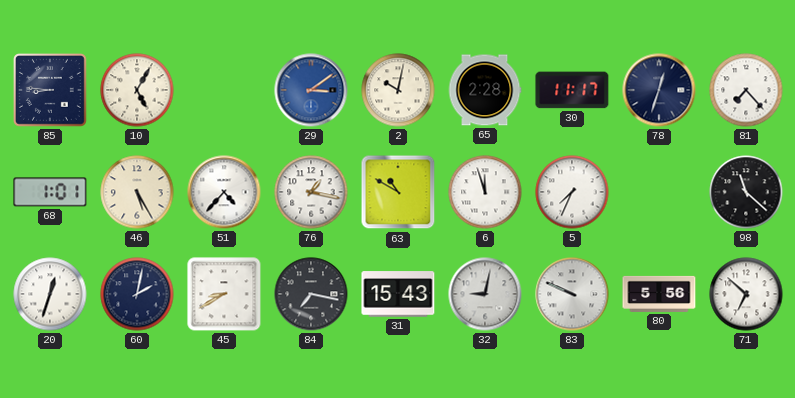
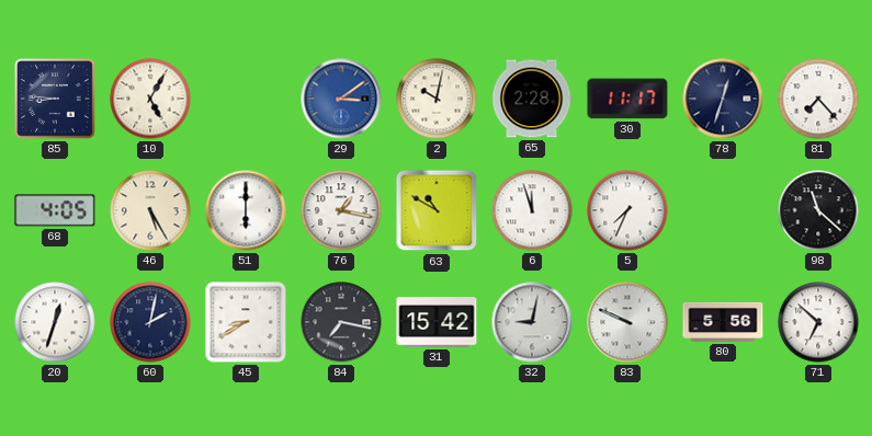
68: 1:01 -> 4:05
51: 4:37 -> 6:00
31: 15:43 -> 15:42
